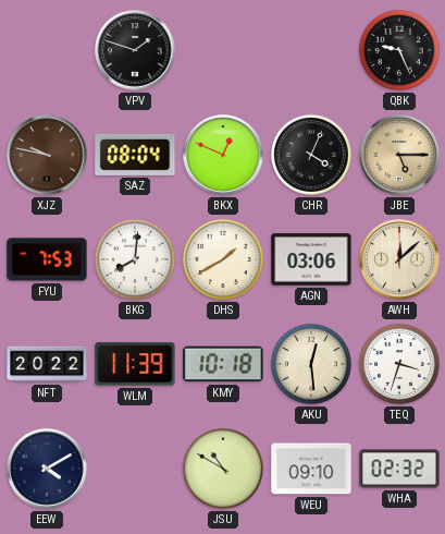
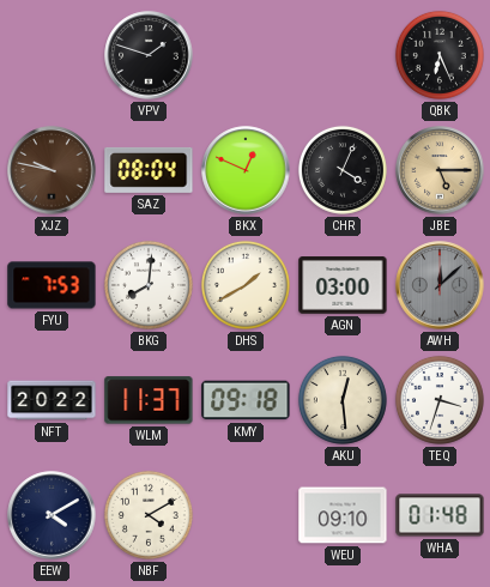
QBK: 9:26 -> 6:26
AGN: 03:06 -> 03:00
AWH dial: cream -> grey
WLM: 11:39 -> 11:37
KMY: 10:18 -> 09:18
NBF: none -> 4:10
JSU: 10:50 -> none
WHA: 02:32 -> 01:48
